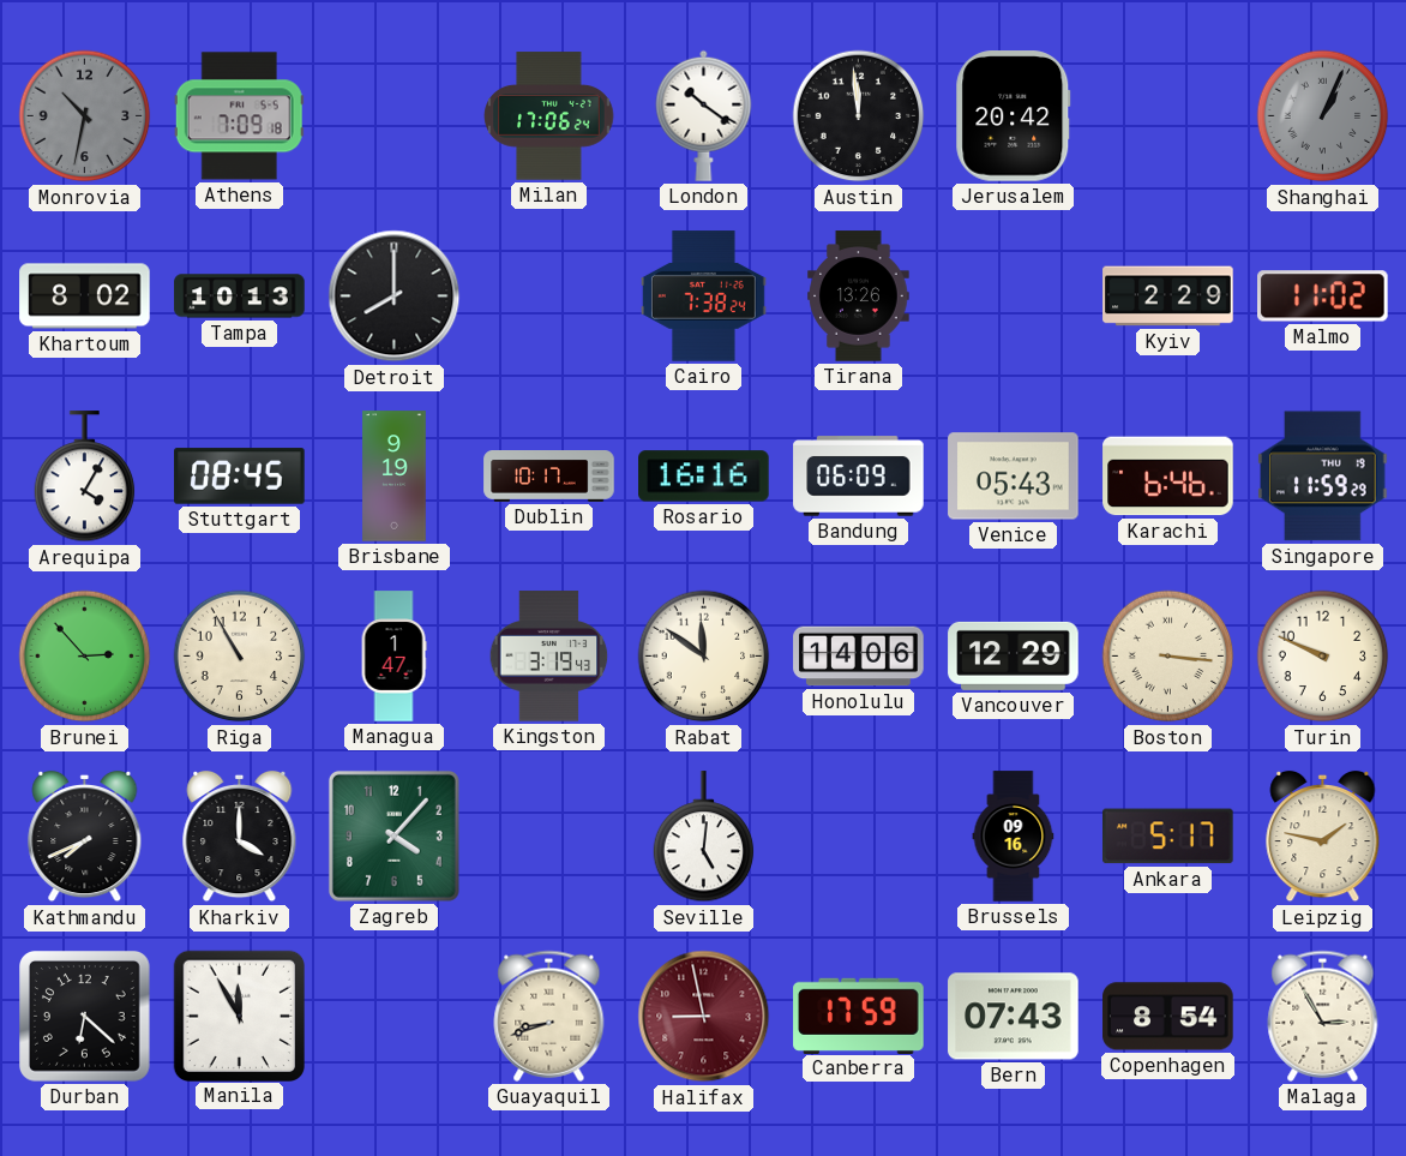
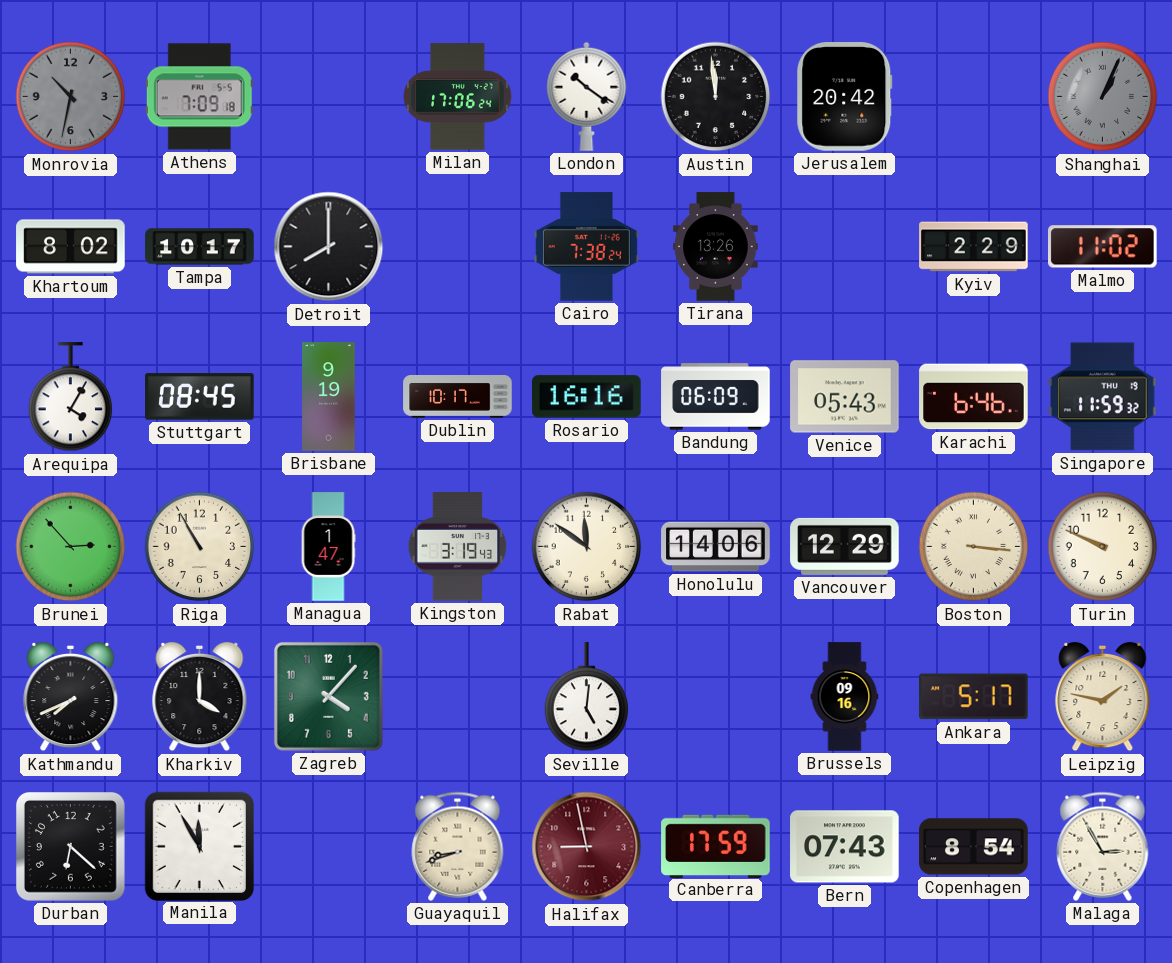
Tampa: 10:13 -> 10:17
Singapore: 11:59:29 -> 11:59:32
